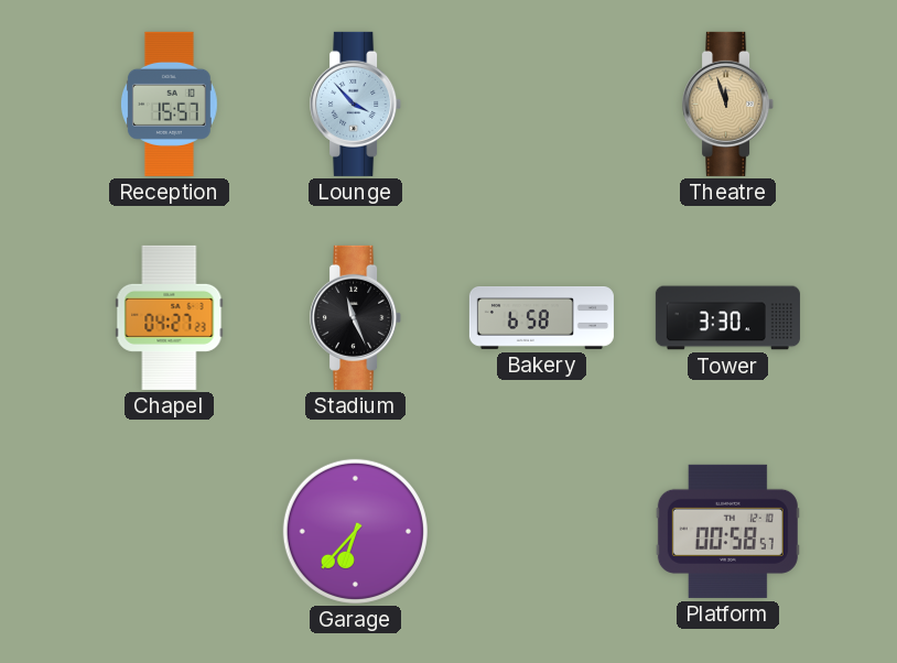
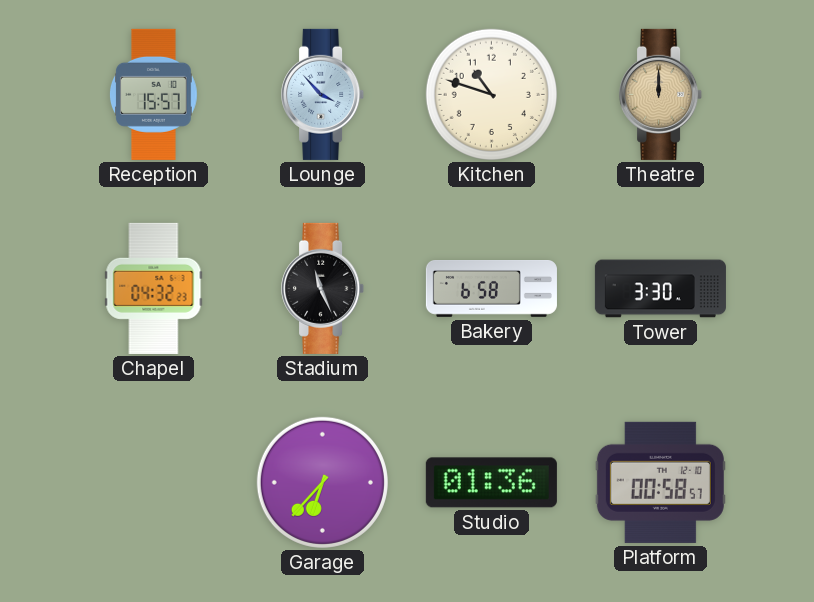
Kitchen: none -> 10:48
Theatre: 11:57 -> 12:00
Chapel: 04:27 -> 04:32
Studio: none -> 01:36
